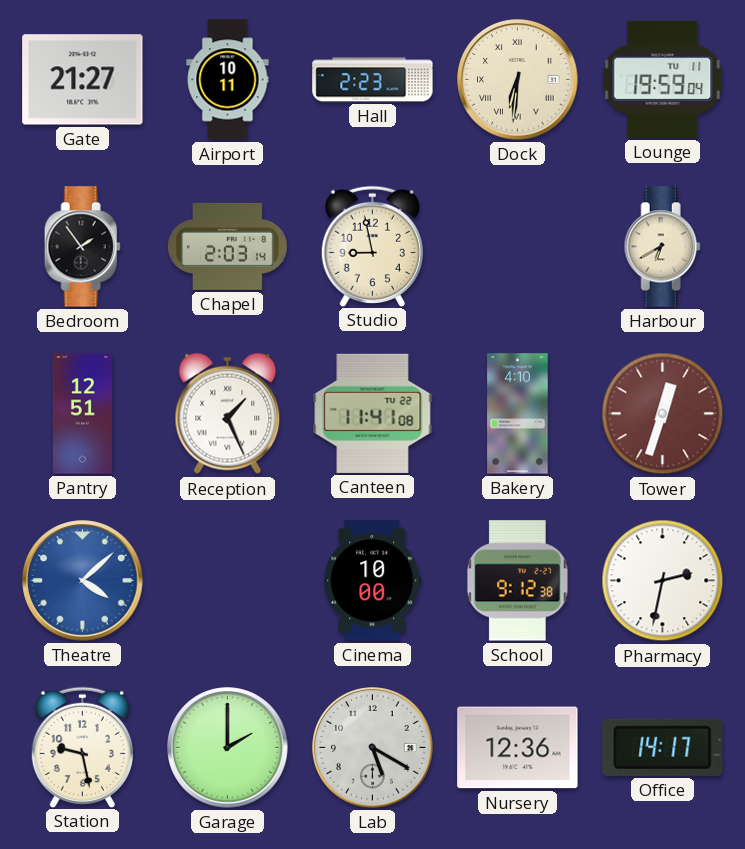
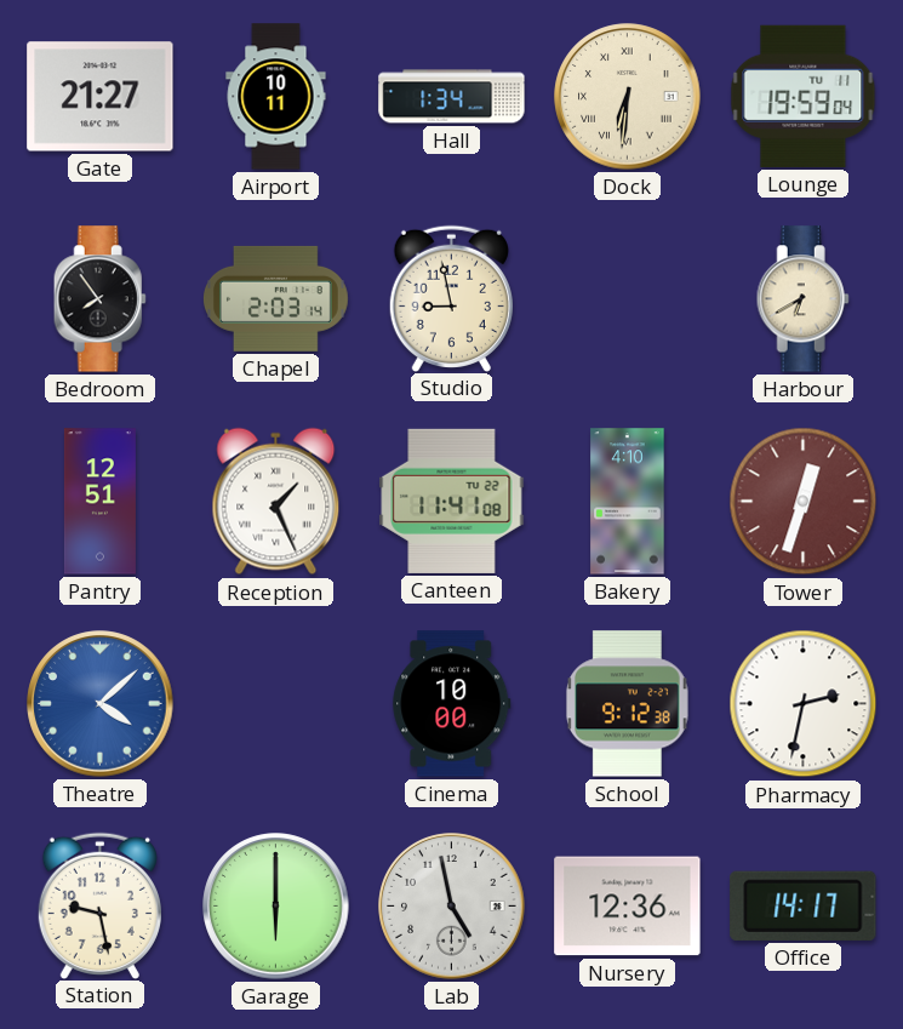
Hall: 2:23 -> 1:34
Bedroom: 1:54 -> 7:54
Garage: 2:00 -> 6:00
Lab: 5:20 -> 4:58
